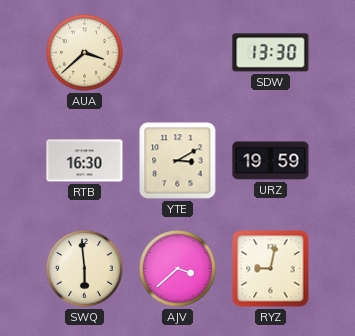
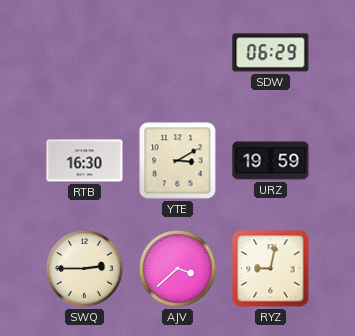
AUA: 3:38 -> none
SDW: 13:30 -> 06:29
SWQ: 5:59 -> 2:45
